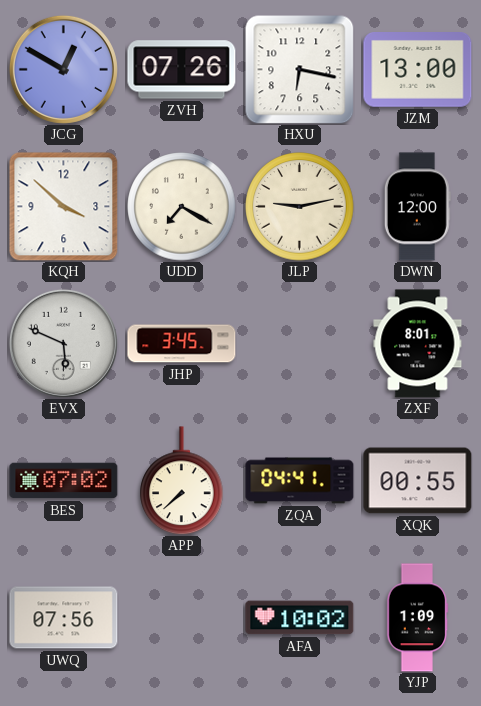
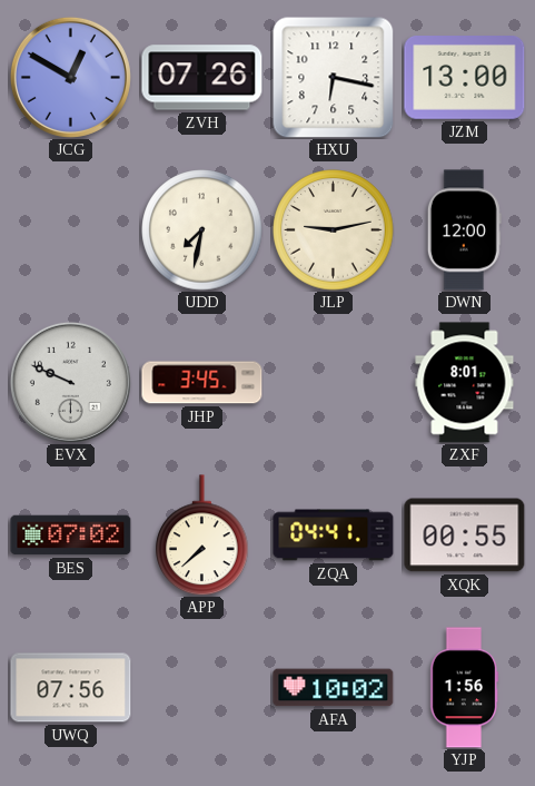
KQH: 3:52 -> none
UDD: 7:20 -> 7:32
EVX: 5:49 -> 9:49
YJP: 1:09 -> 1:56
